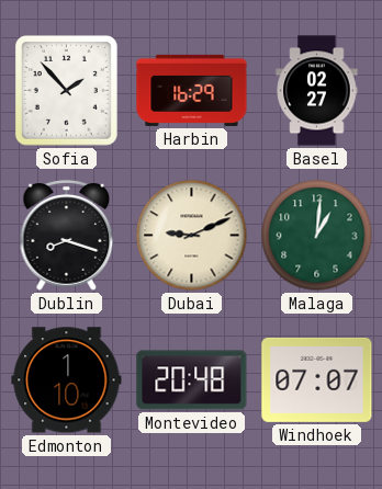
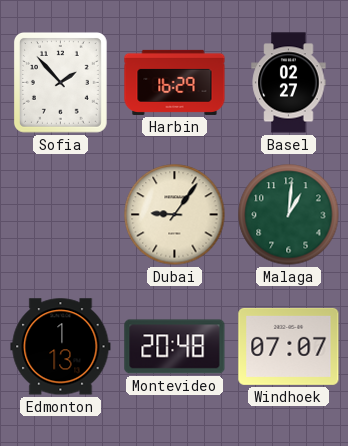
Dublin: 8:18 -> none
Dubai: 9:11 -> 9:06
Edmonton: 1:10 -> 1:13
